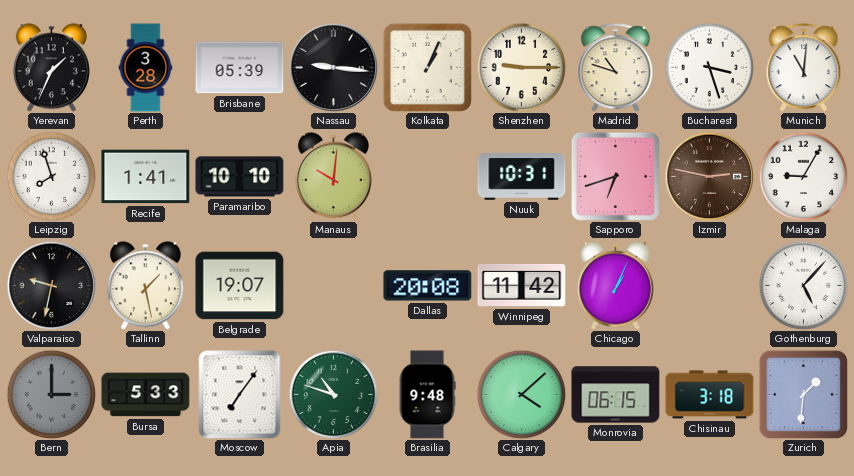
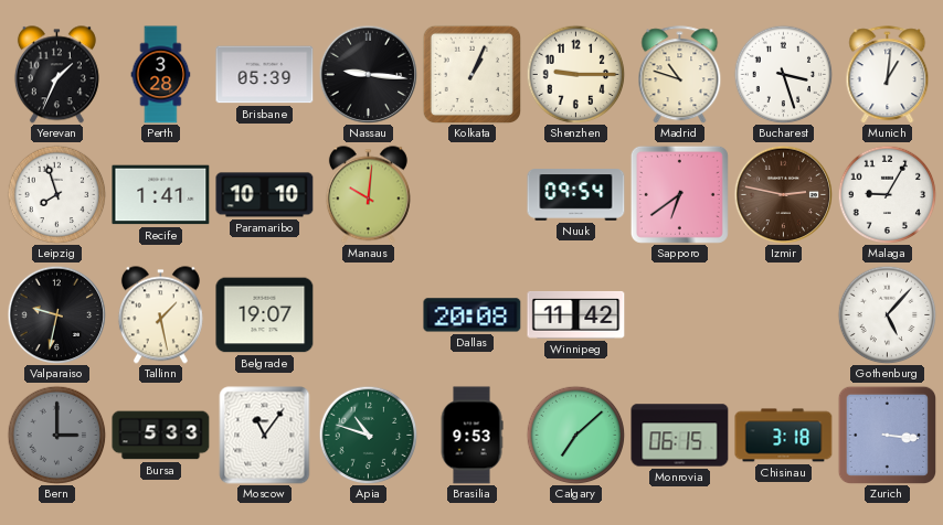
Munich: 11:01 -> 1:01
Nuuk: 10:31 -> 09:54
Sapporo: 6:42 -> 6:39
Chicago: 1:04 -> none
Moscow: 7:06 -> 11:06
Brasilia: 9:48 -> 9:53
Calgary: 4:08 -> 7:08
Zurich: 1:31 -> 3:16
